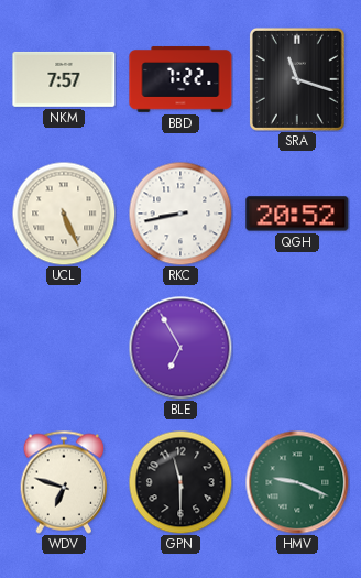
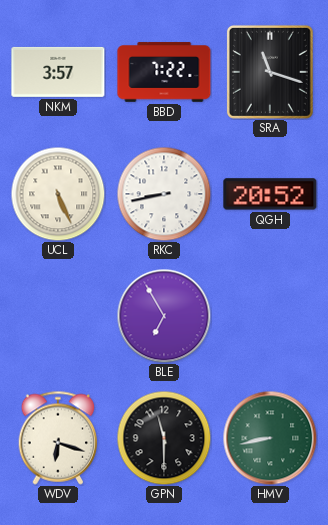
NKM: 7:57 -> 3:57
WDV: 6:48 -> 6:18
HMV: 9:19 -> 8:43
